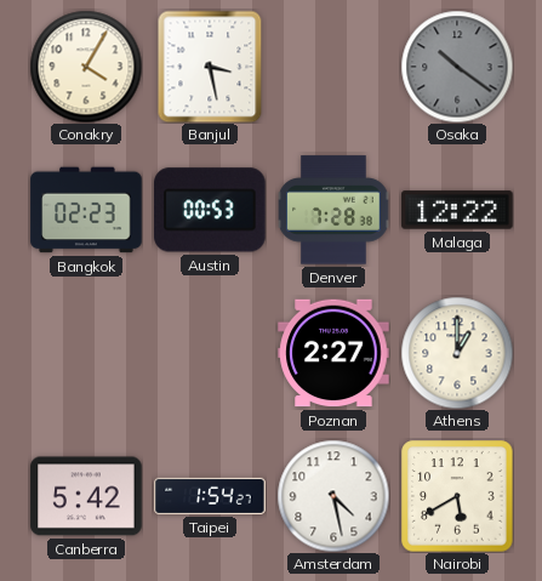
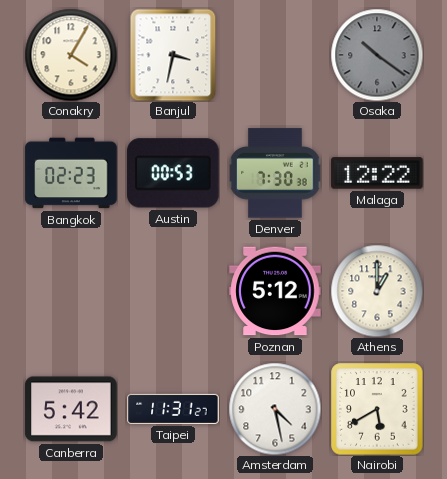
Banjul: 3:28 -> 3:32
Denver: 7:28 -> 7:30
Poznan: 2:27 -> 5:12
Taipei: 1:54 -> 11:31
